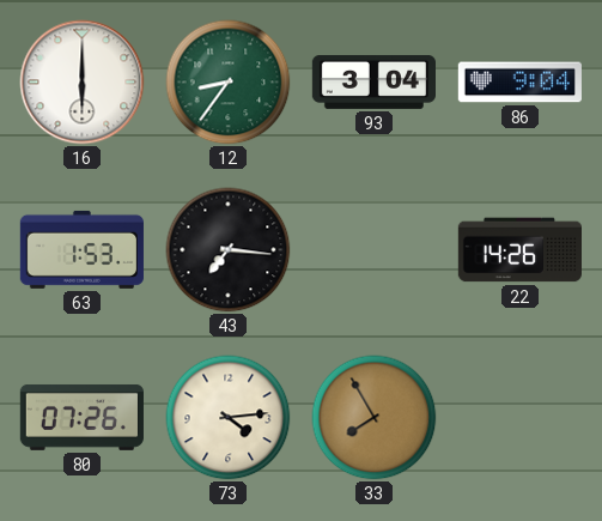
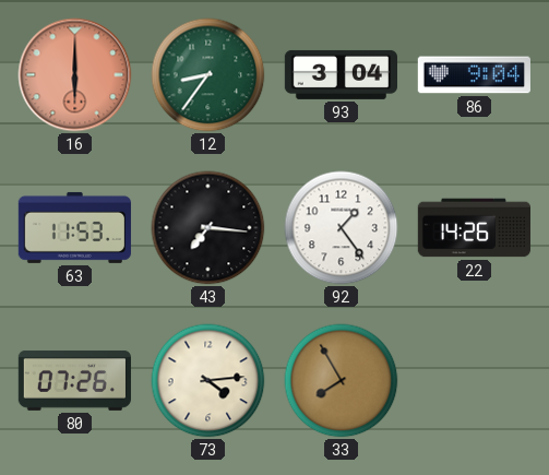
16 dial: white -> salmon
63: 1:53 -> 11:53
92: none -> 1:24
